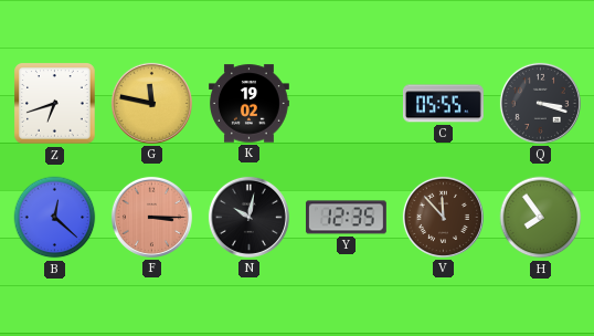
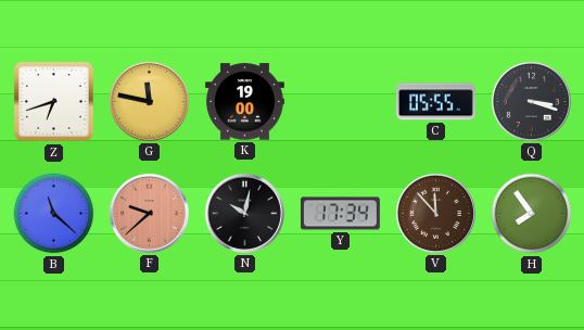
K: 19:02 -> 19:00
B: 12:22 -> 11:22
F: 3:15 -> 9:38
Y: 12:35 -> 17:34
